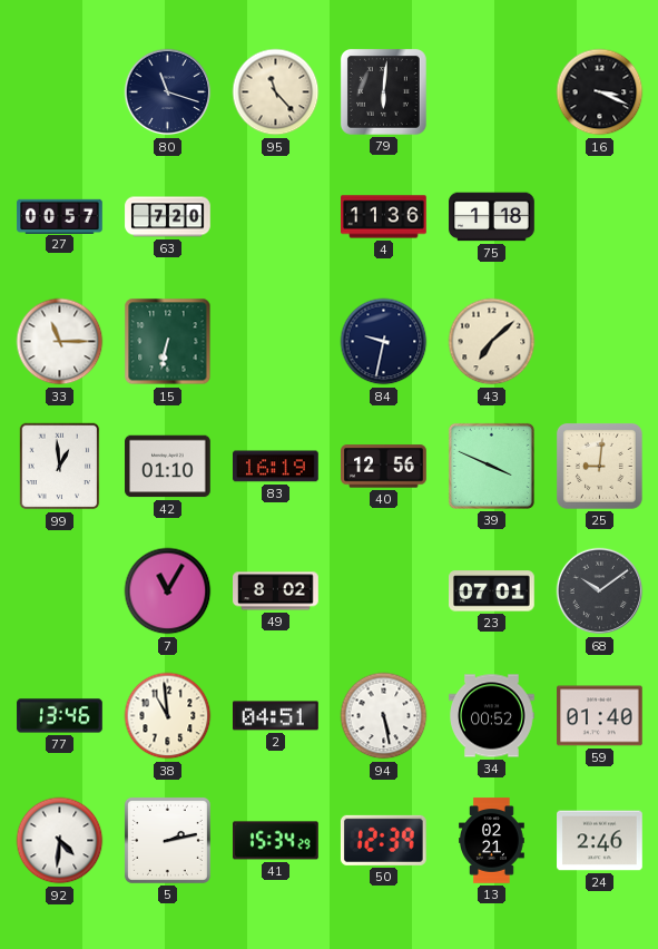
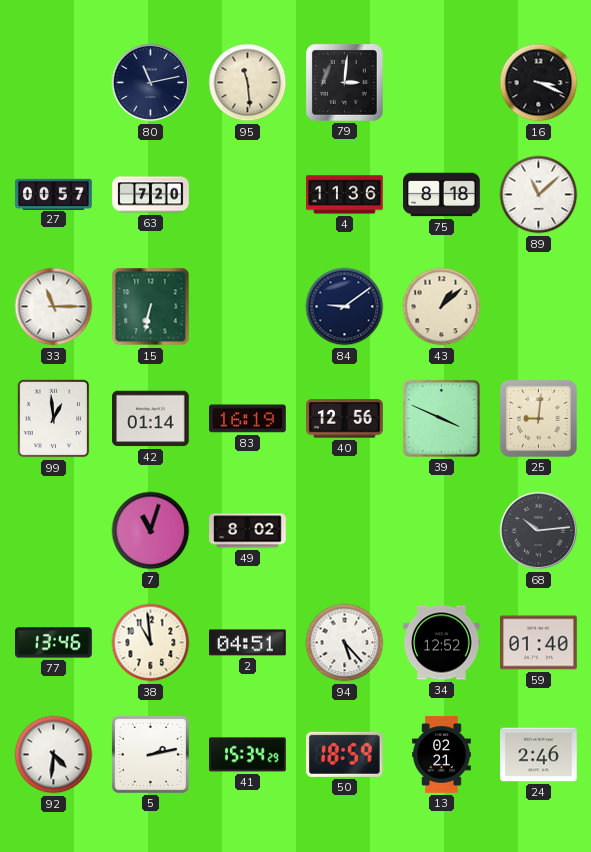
80: 11:18 -> 11:13
95: 11:23 -> 11:29
79: 6:01 -> 3:01
75: 1:18 -> 8:18
89: none -> 11:08
84: 9:32 -> 9:09
43: 7:08 -> 1:08
42: 01:10 -> 01:14
7: 11:05 -> 11:03
23: 07:01 -> none
68: 10:09 -> 10:14
94: 5:28 -> 5:23
34: 00:52 -> 12:52
50: 12:39 -> 18:59
